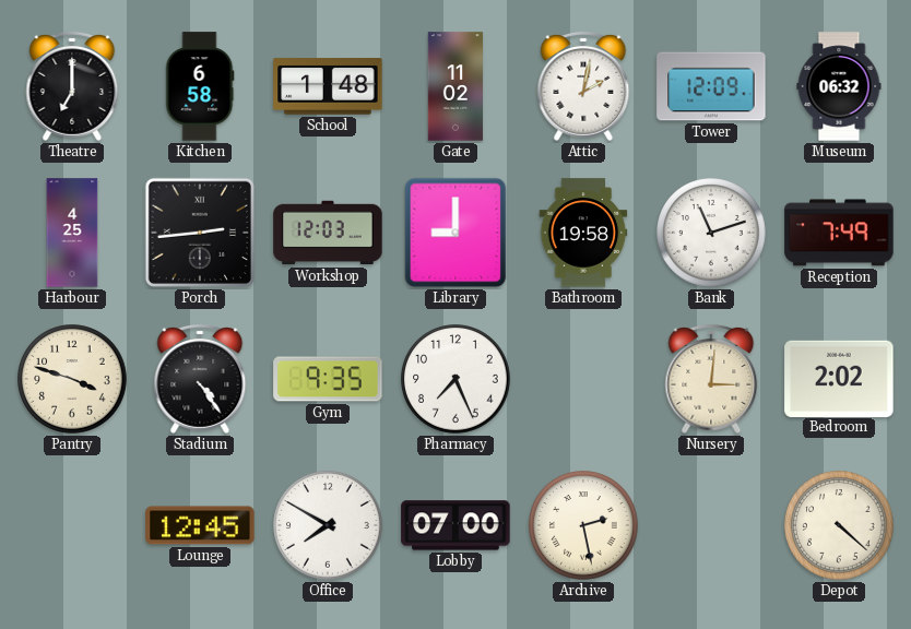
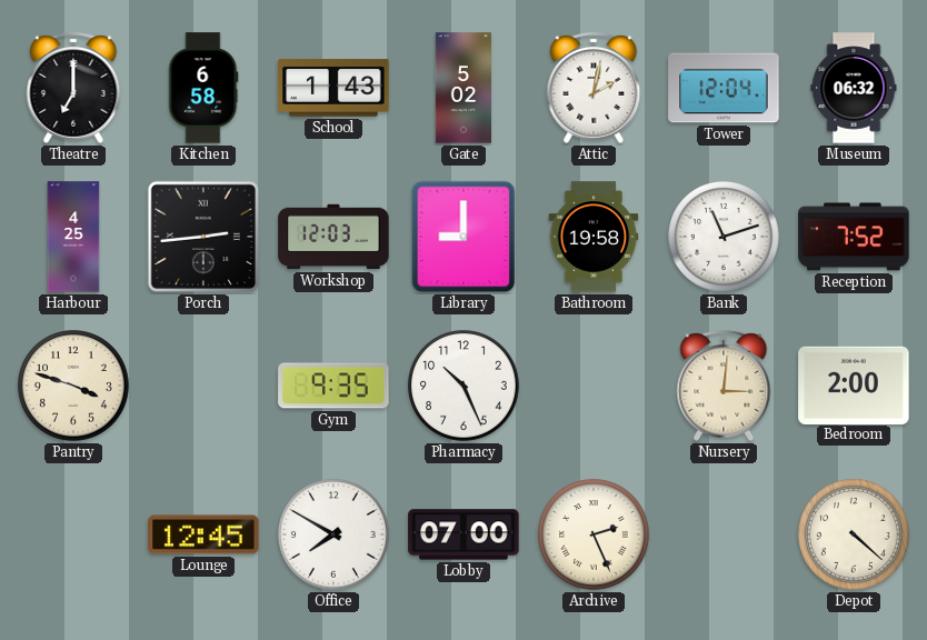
School: 1:48 -> 1:43
Gate: 11:02 -> 5:02
Tower: 12:09 -> 12:04
Reception: 7:49 -> 7:52
Stadium: 4:24 -> none
Pharmacy: 7:26 -> 10:26
Bedroom: 2:02 -> 2:00
Archive: 2:28 -> 2:26
